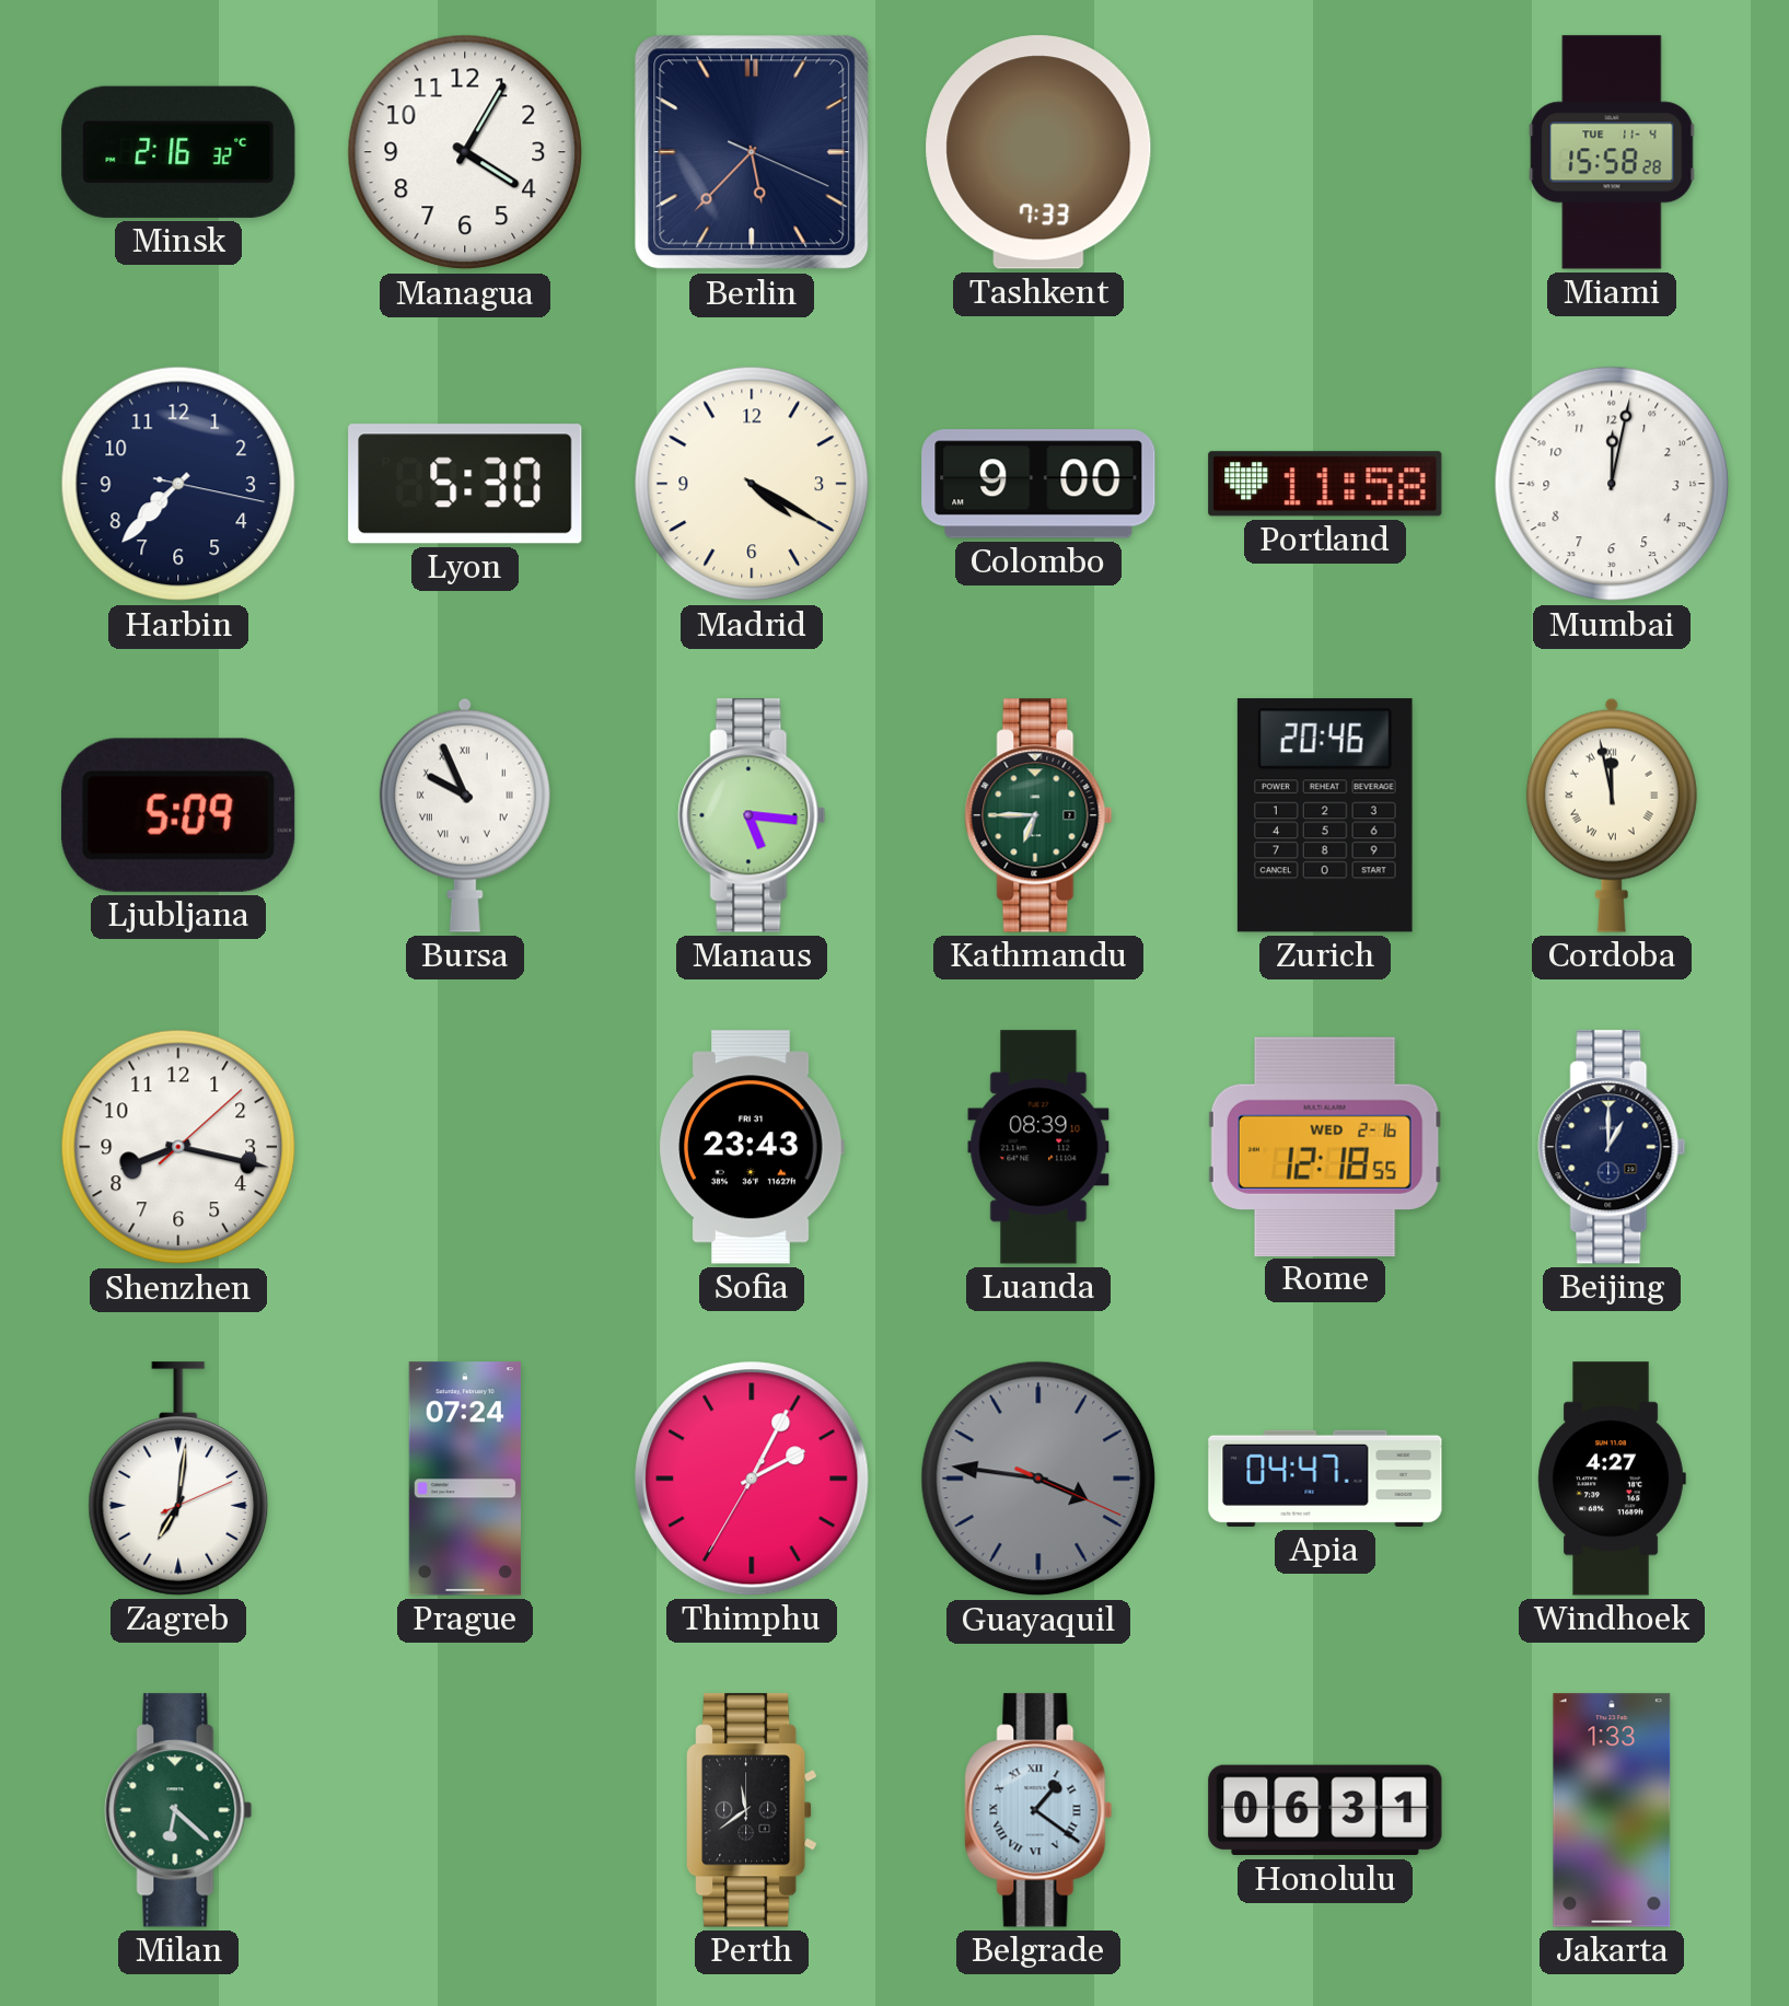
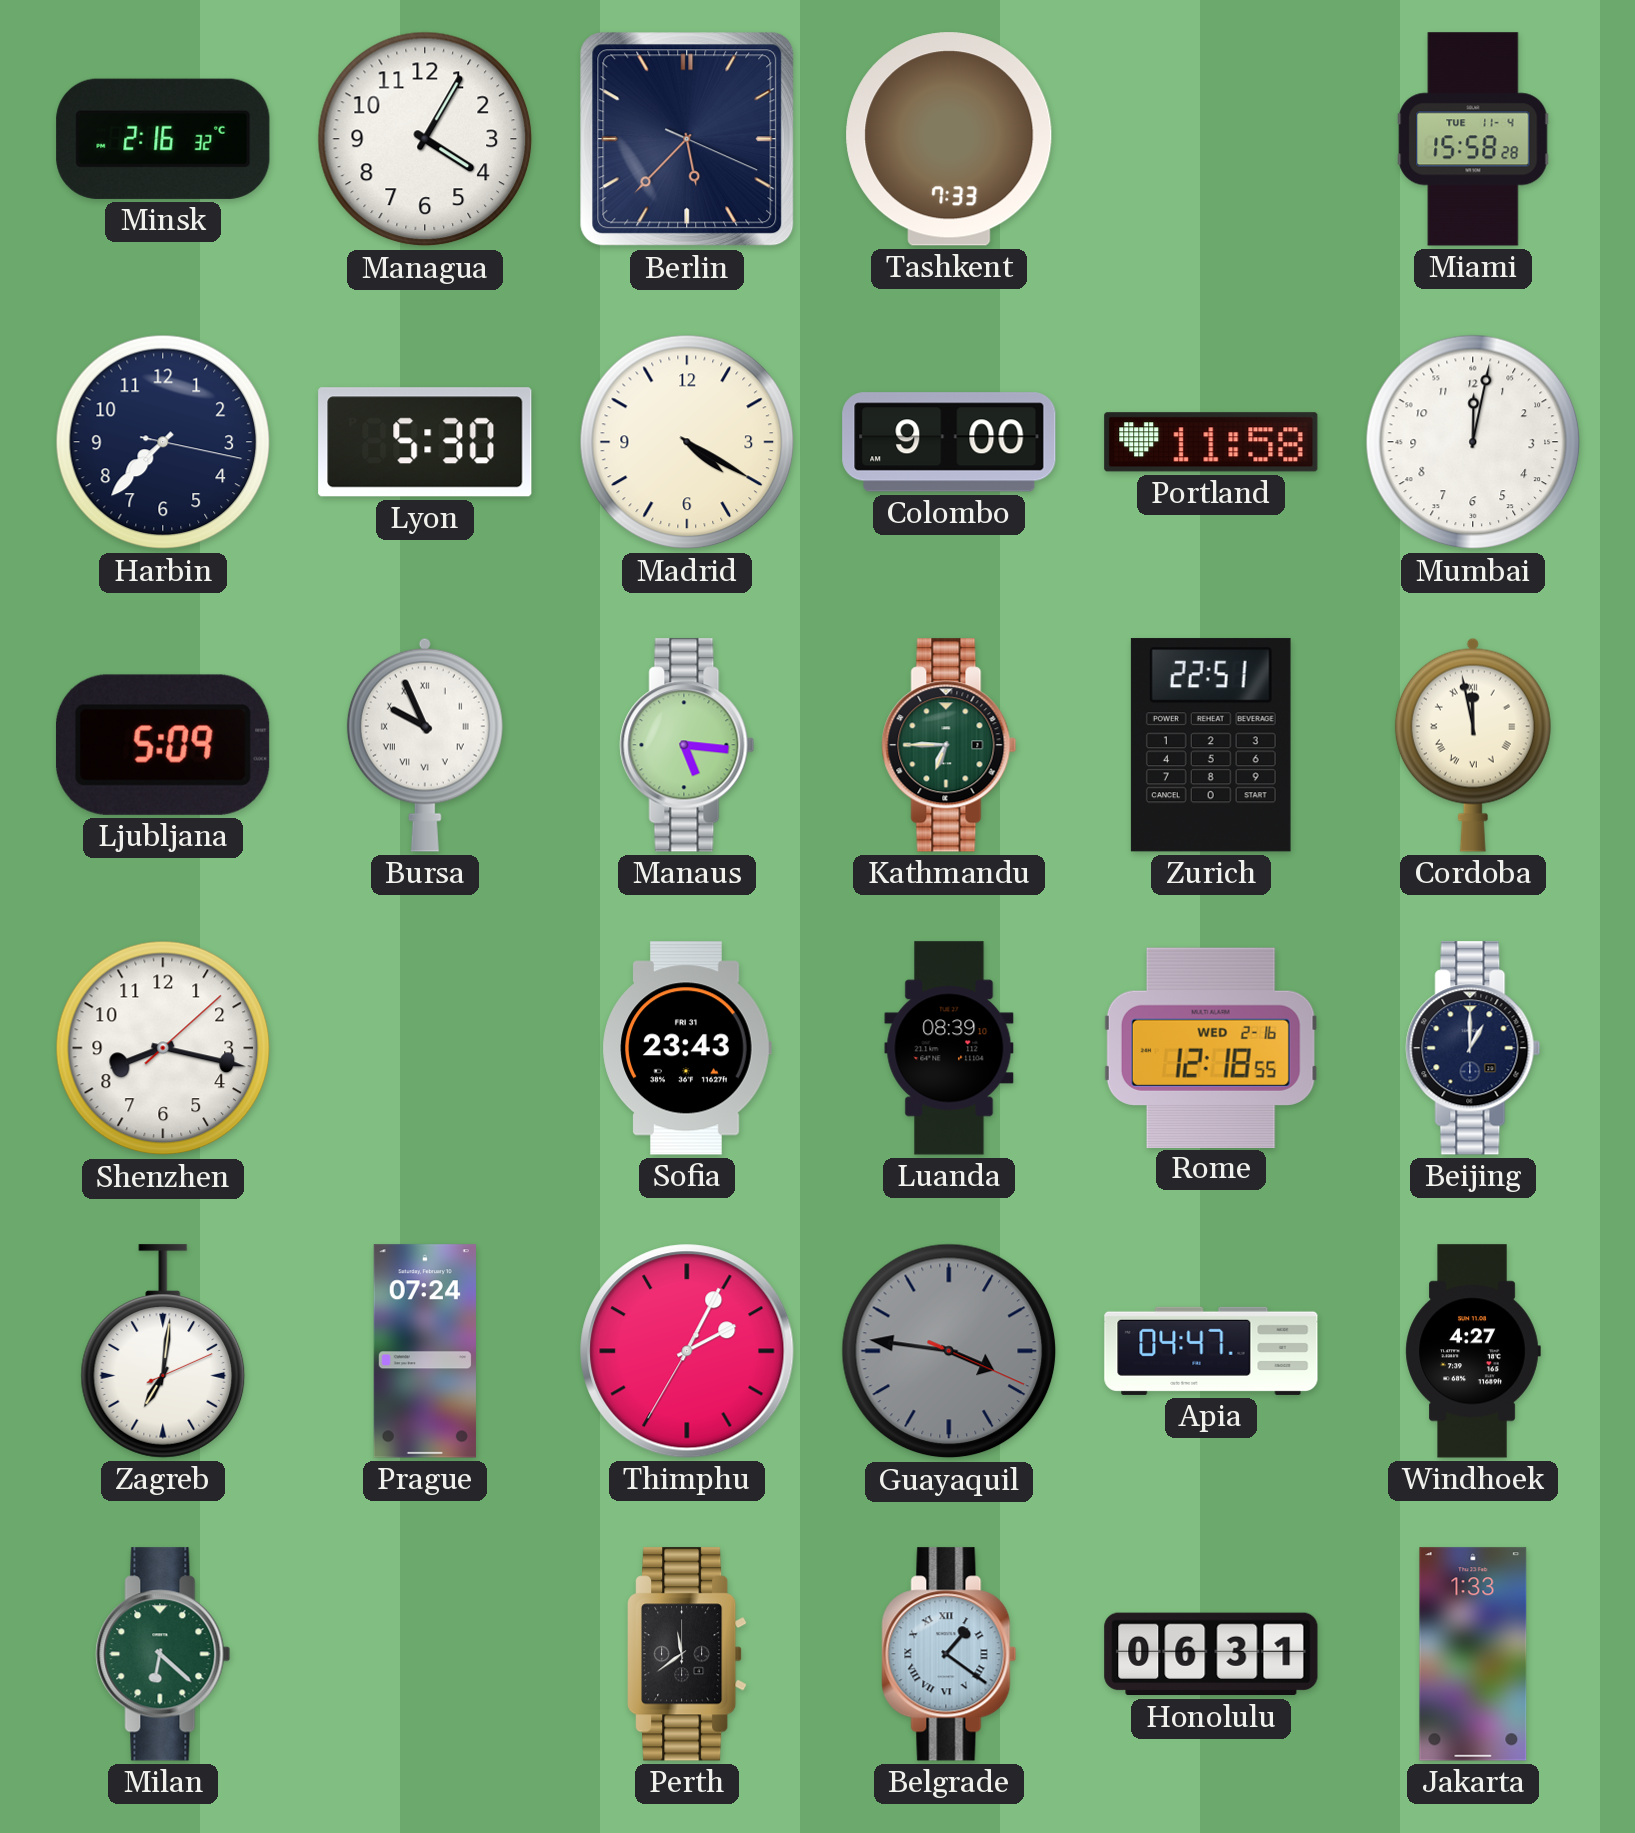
Zurich: 20:46 -> 22:51
